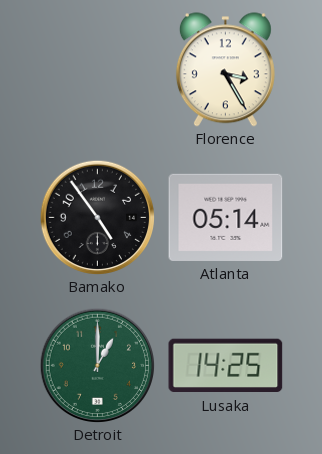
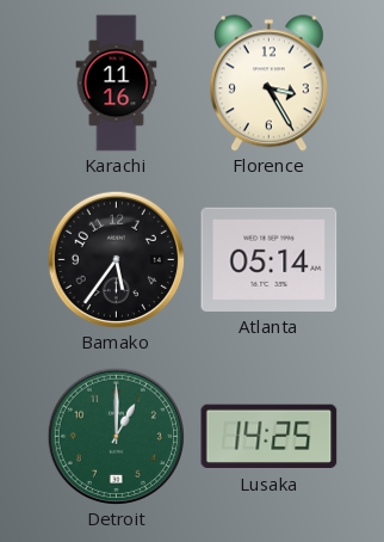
Karachi: none -> 11:16
Bamako: 4:54 -> 5:36
